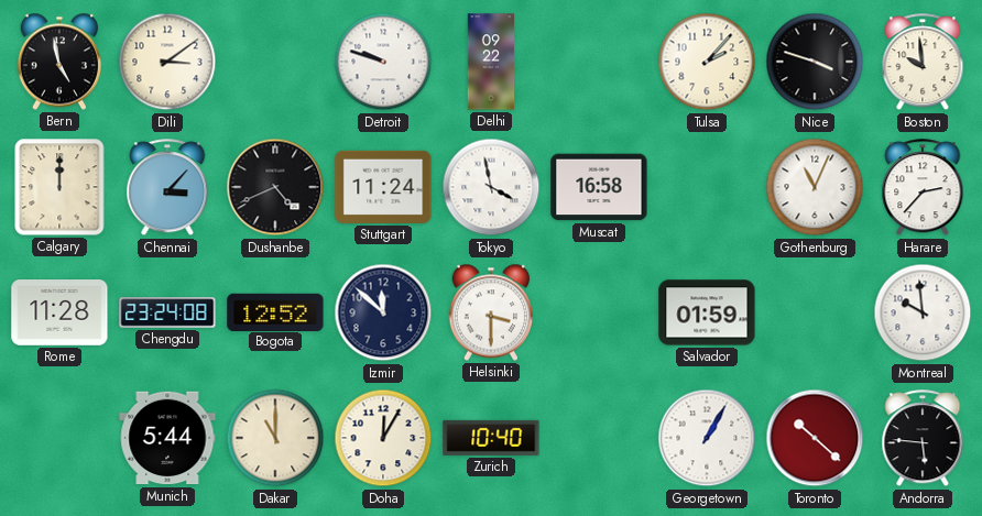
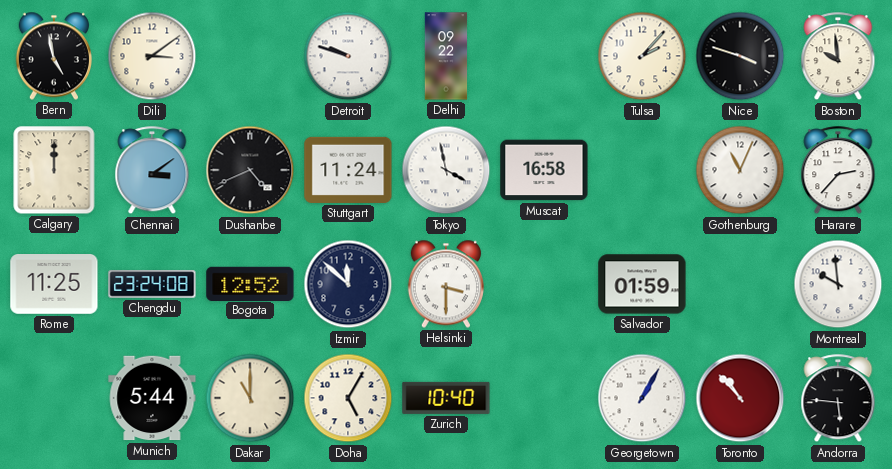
Chennai: 3:07 -> 3:09
Rome: 11:28 -> 11:25
Doha: 12:05 -> 5:05
Toronto: 10:22 -> 10:53
